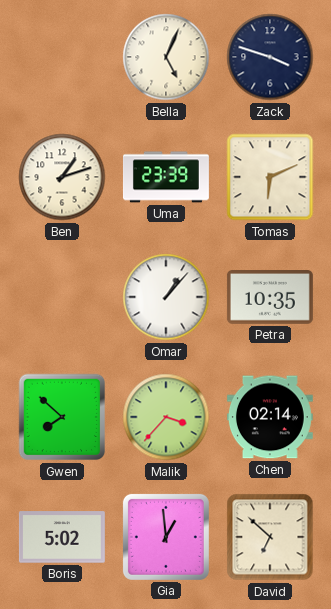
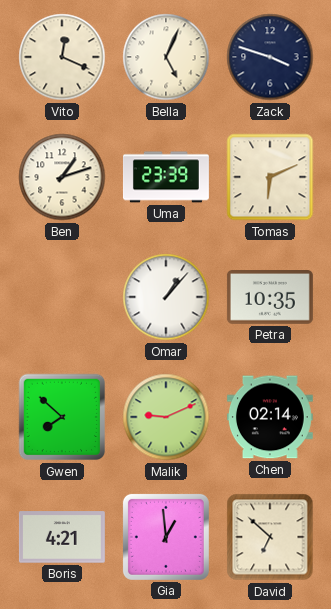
Vito: none -> 12:19
Malik: 3:37 -> 9:11
Boris: 5:02 -> 4:21
